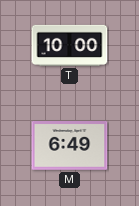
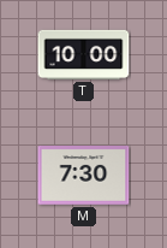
M: 6:49 -> 7:30
